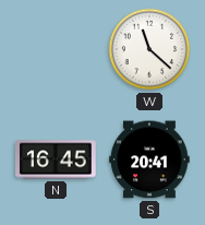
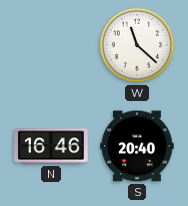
N: 16:45 -> 16:46
S: 20:41 -> 20:40
